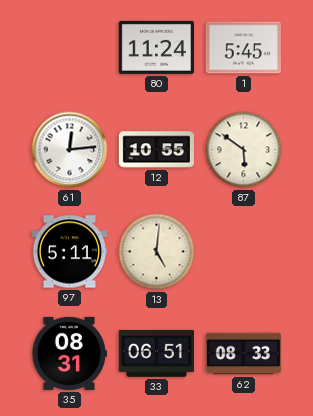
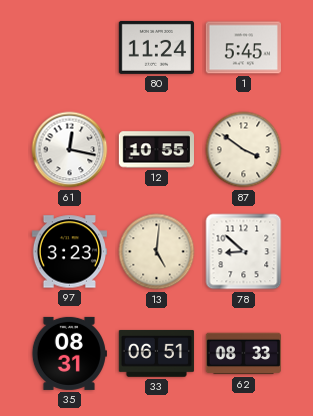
61: 12:14 -> 12:17
87: 5:51 -> 3:51
97: 5:11 -> 3:23
78: none -> 8:52
